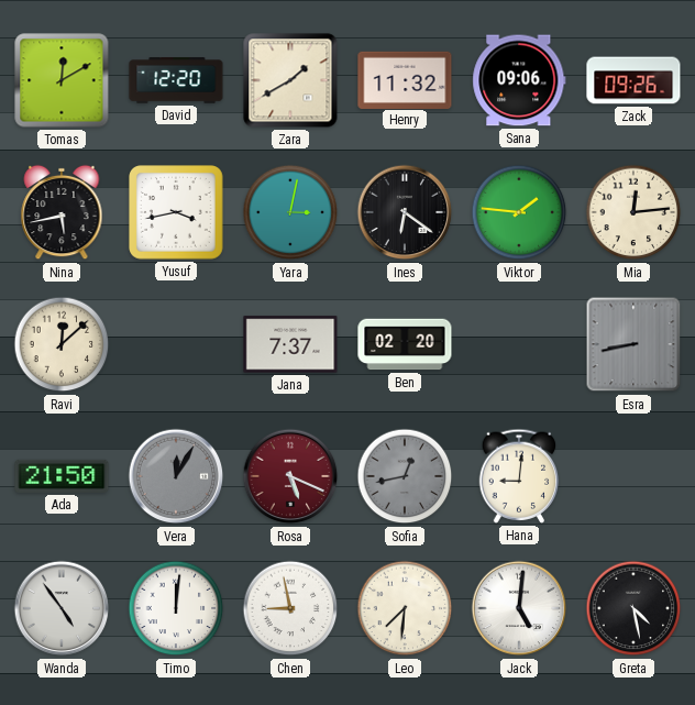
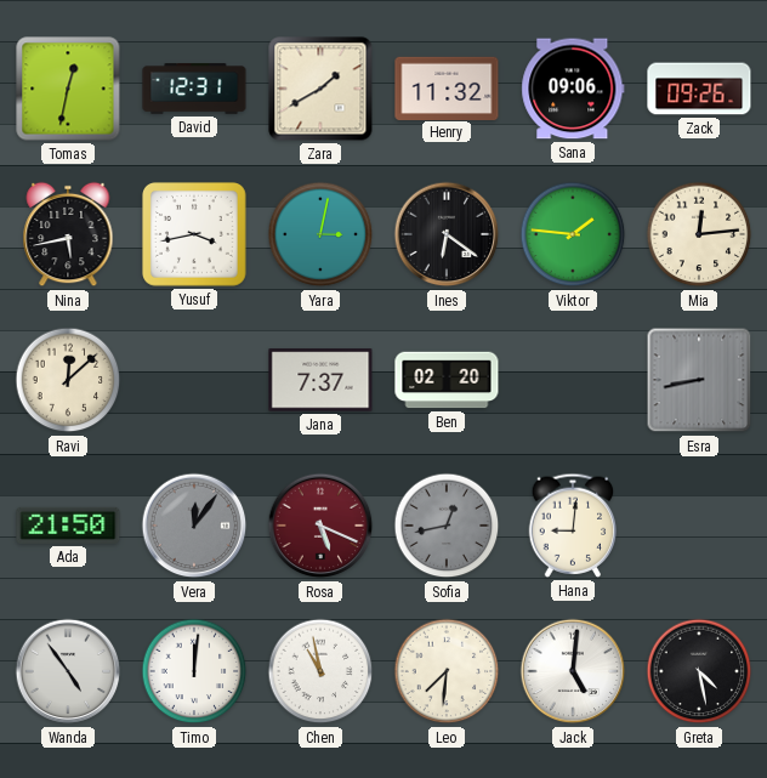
Tomas: 12:10 -> 12:32
David: 12:20 -> 12:31
Vera: 12:05 -> 12:06
Chen: 8:58 -> 10:58
